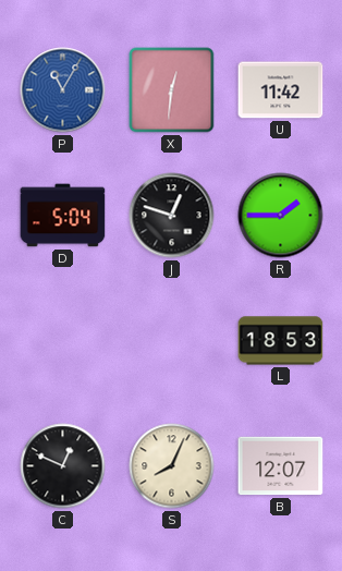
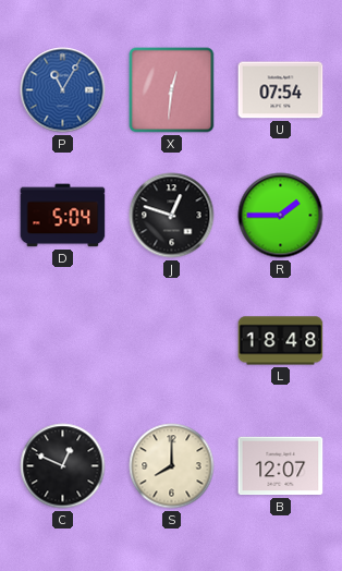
U: 11:42 -> 07:54
L: 18:53 -> 18:48
S: 8:04 -> 8:00
